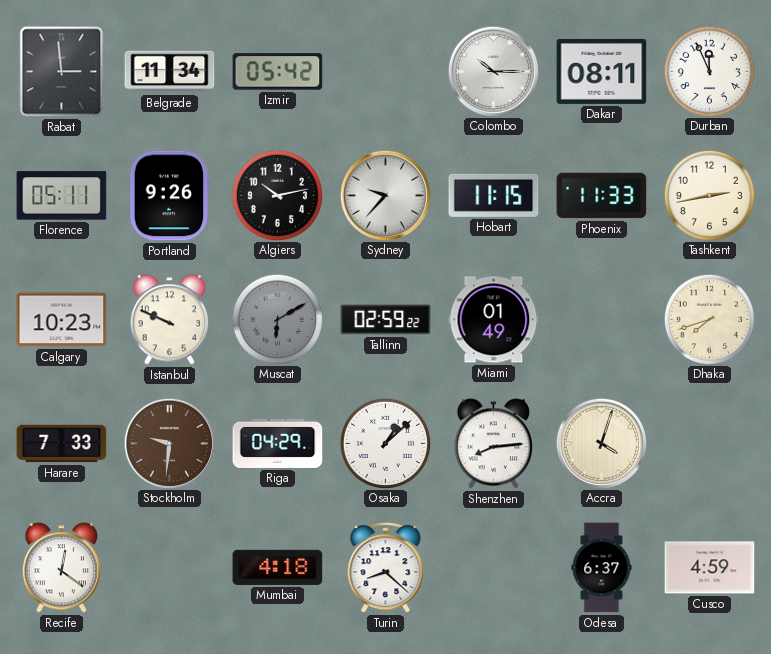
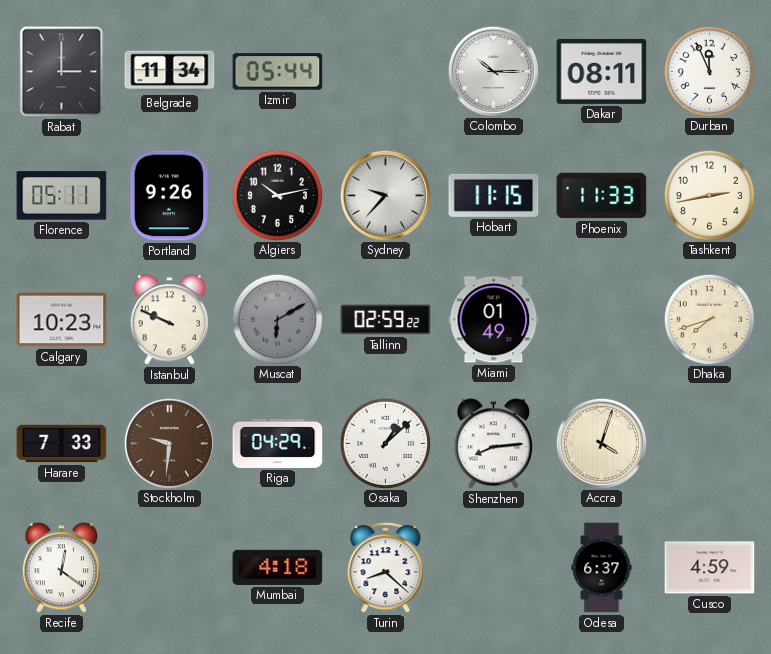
Rabat: 2:59 -> 3:00
Izmir: 05:42 -> 05:44
